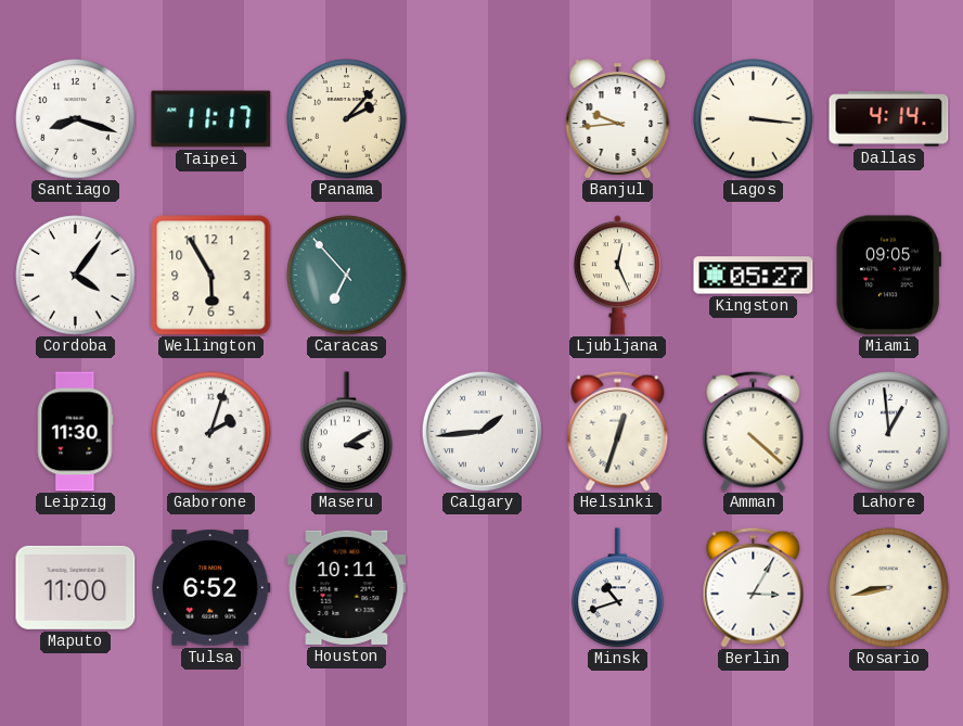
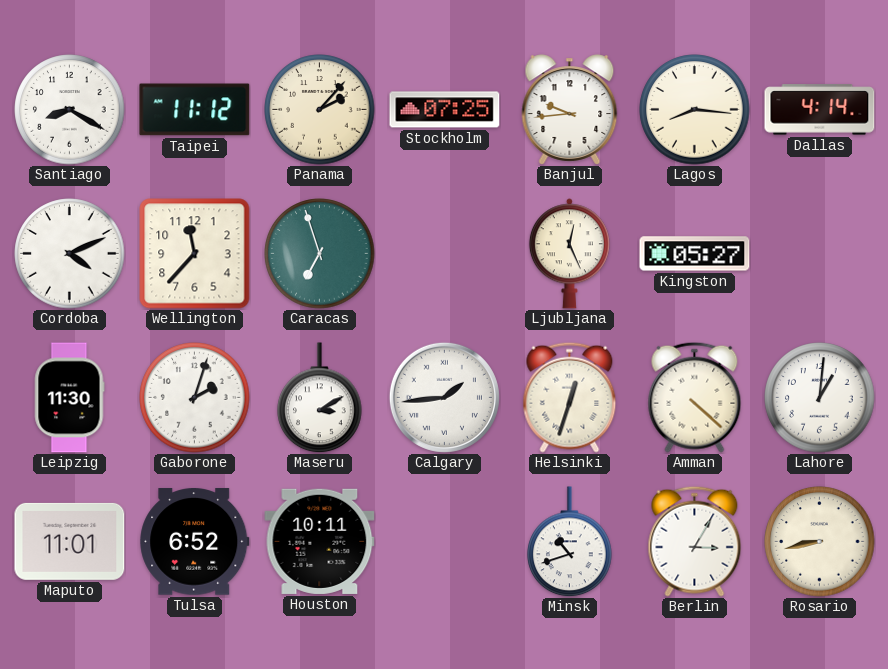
Santiago: 8:18 -> 8:20
Taipei: 11:17 -> 11:12
Stockholm: none -> 07:25
Lagos: 3:16 -> 8:16
Cordoba: 4:06 -> 4:11
Wellington: 5:55 -> 11:37
Caracas: 6:53 -> 6:57
Miami: 09:05 -> none
Lahore: 12:59 -> 1:01
Maputo: 11:00 -> 11:01
